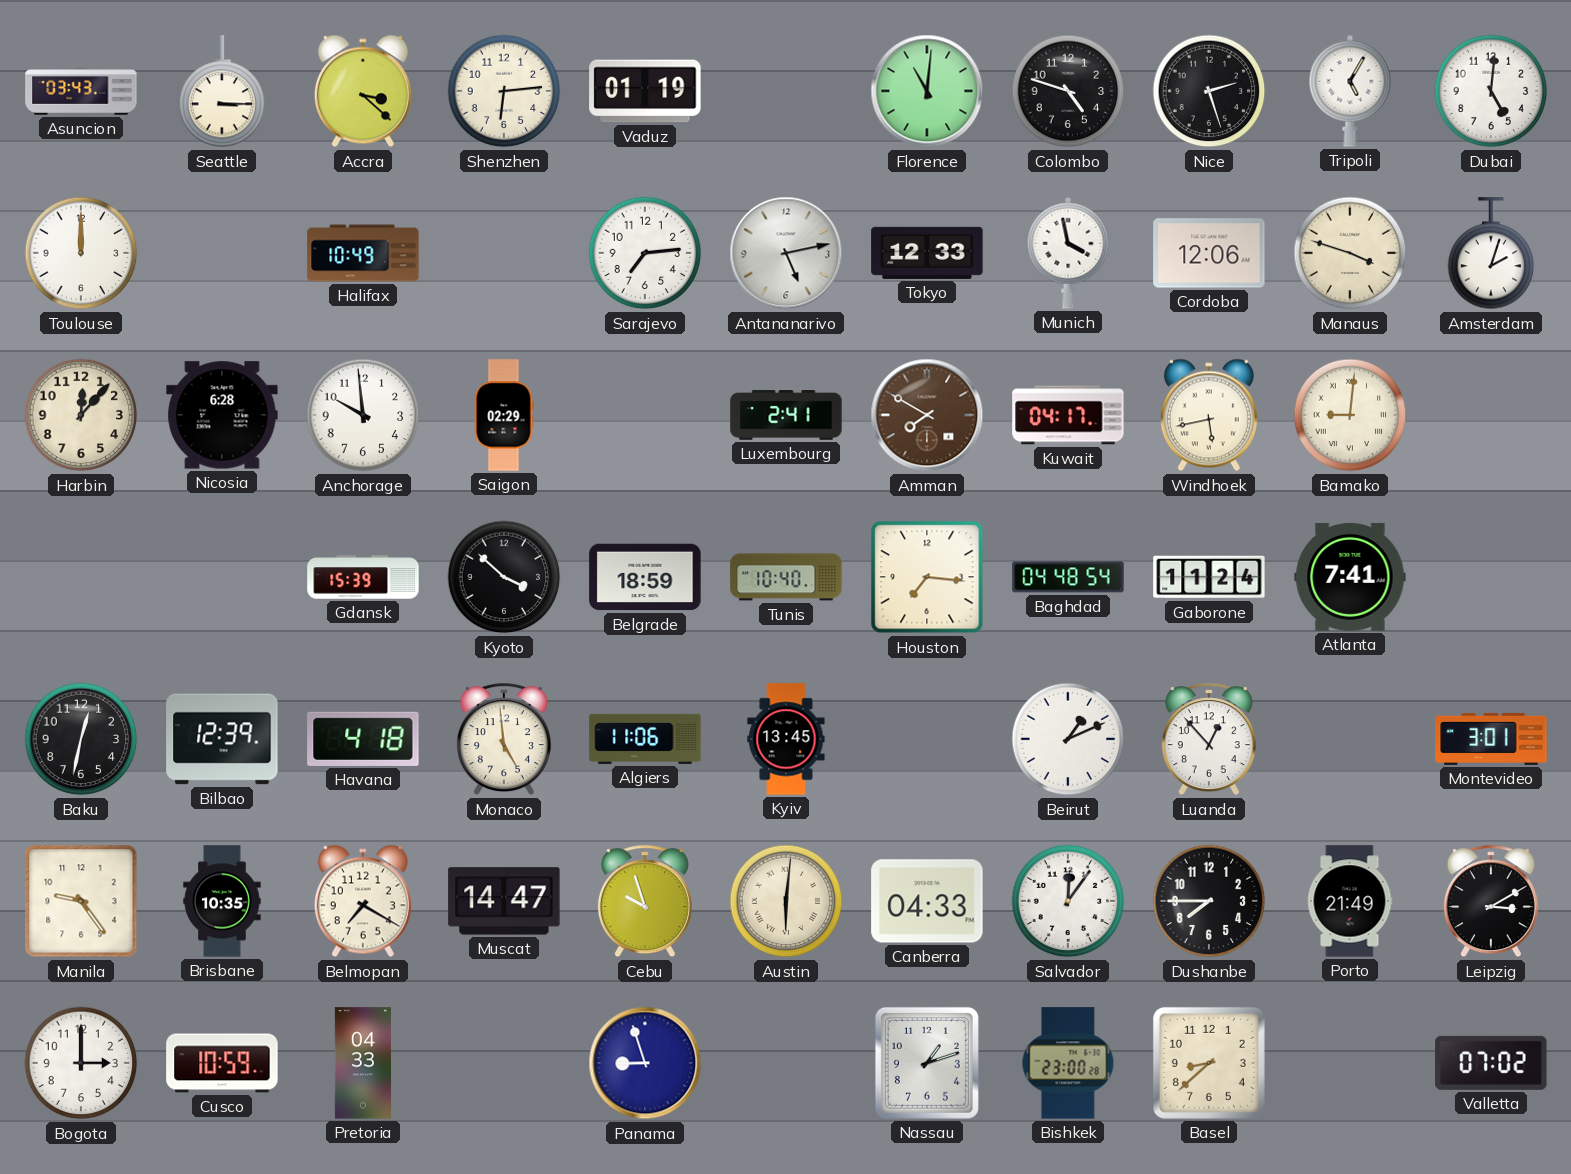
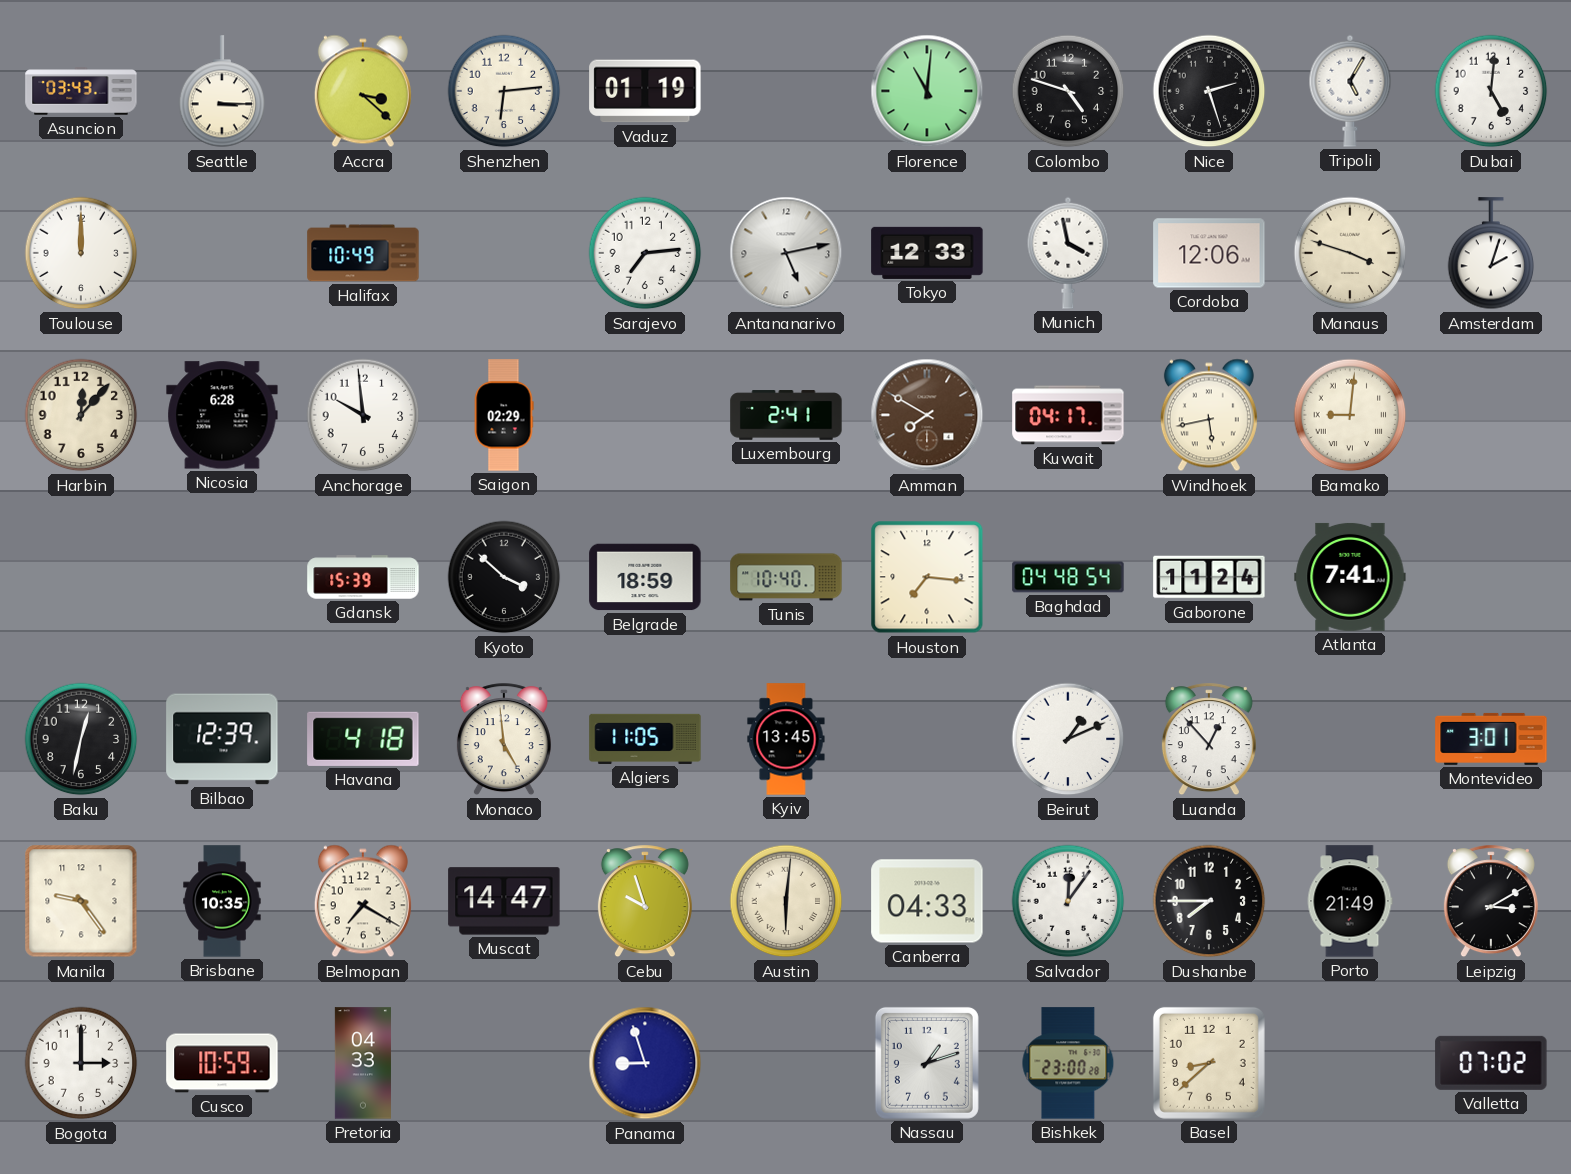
Algiers: 11:06 -> 11:05
